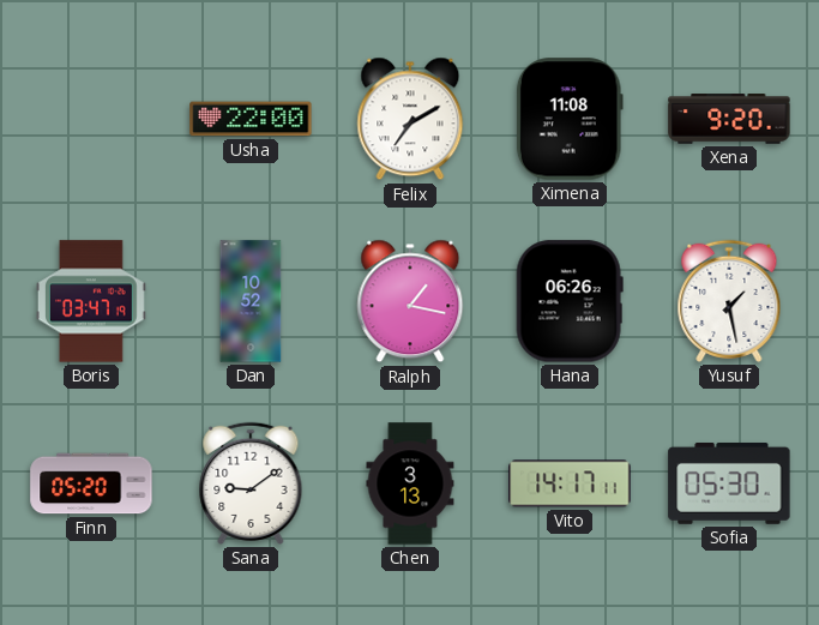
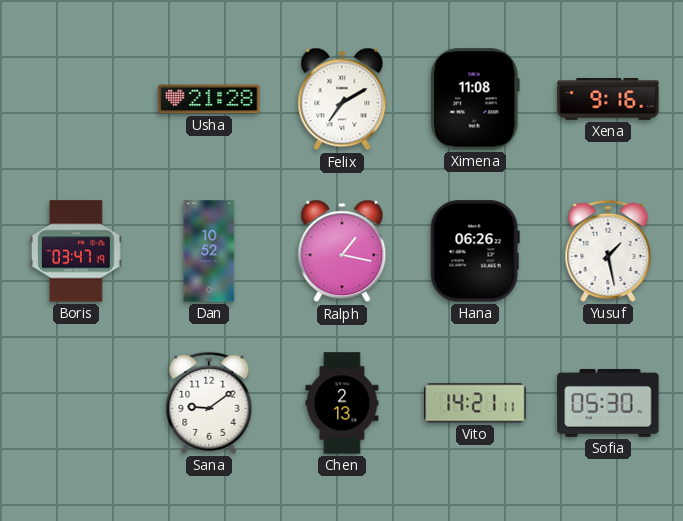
Usha: 22:00 -> 21:28
Xena: 9:20 -> 9:16
Finn: 05:20 -> none
Chen: 3:13 -> 2:13
Vito: 14:17 -> 14:21
